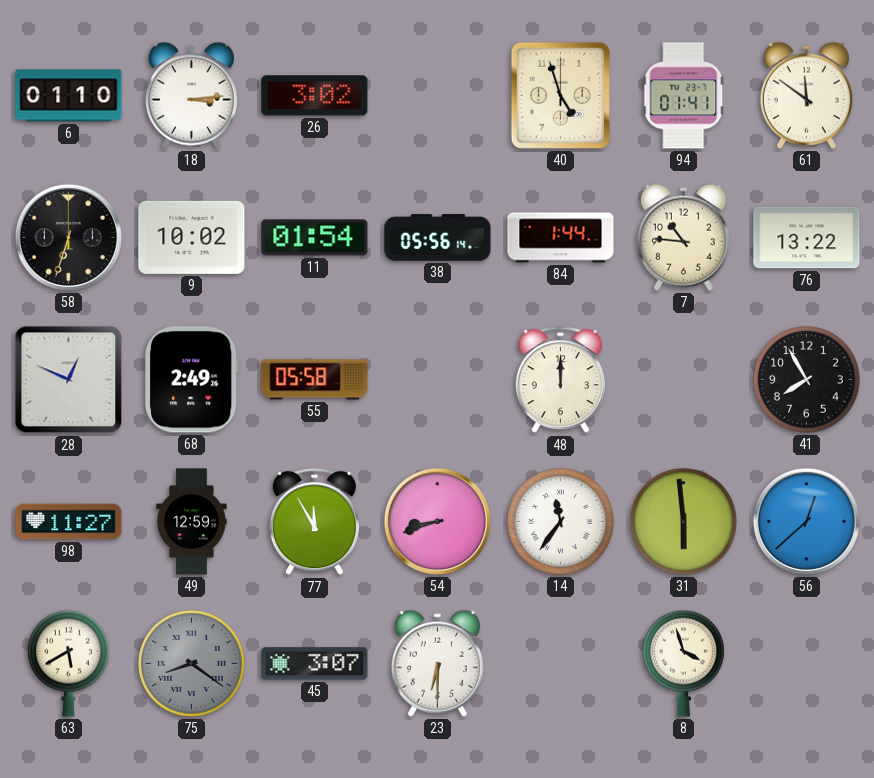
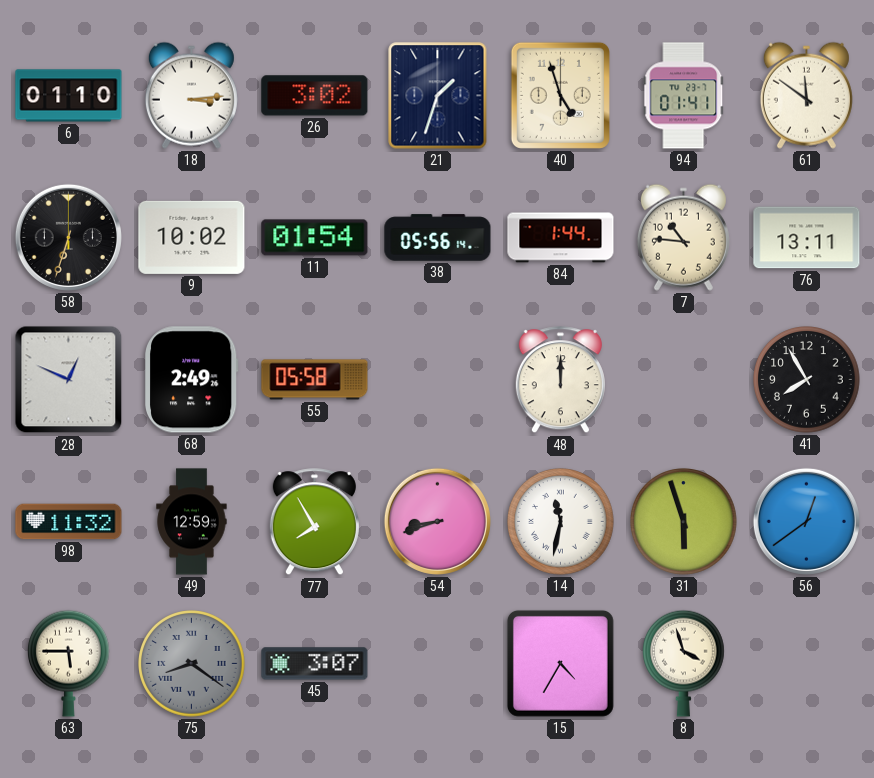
21: none -> 1:33
76: 13:22 -> 13:11
98: 11:27 -> 11:32
77: 11:55 -> 7:55
14: 11:36 -> 11:32
31: 5:59 -> 5:57
56: 12:38 -> 12:39
63: 5:40 -> 5:45
23: 6:30 -> none
15: none -> 4:35
